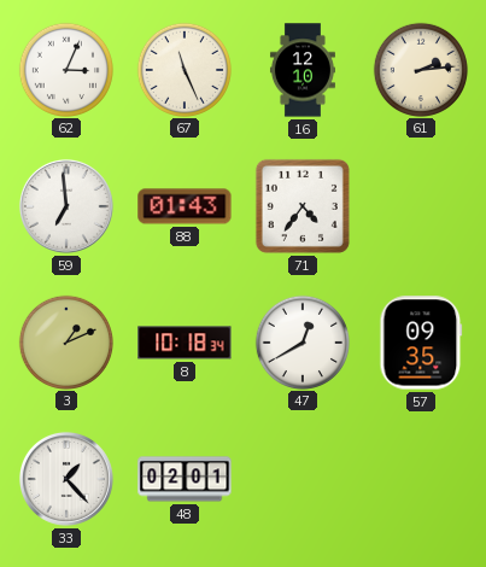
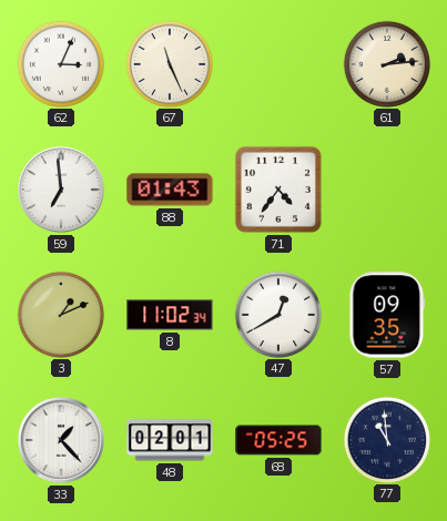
16: 12:10 -> none
8: 10:18 -> 11:02
68: none -> 05:25
77: none -> 10:59
